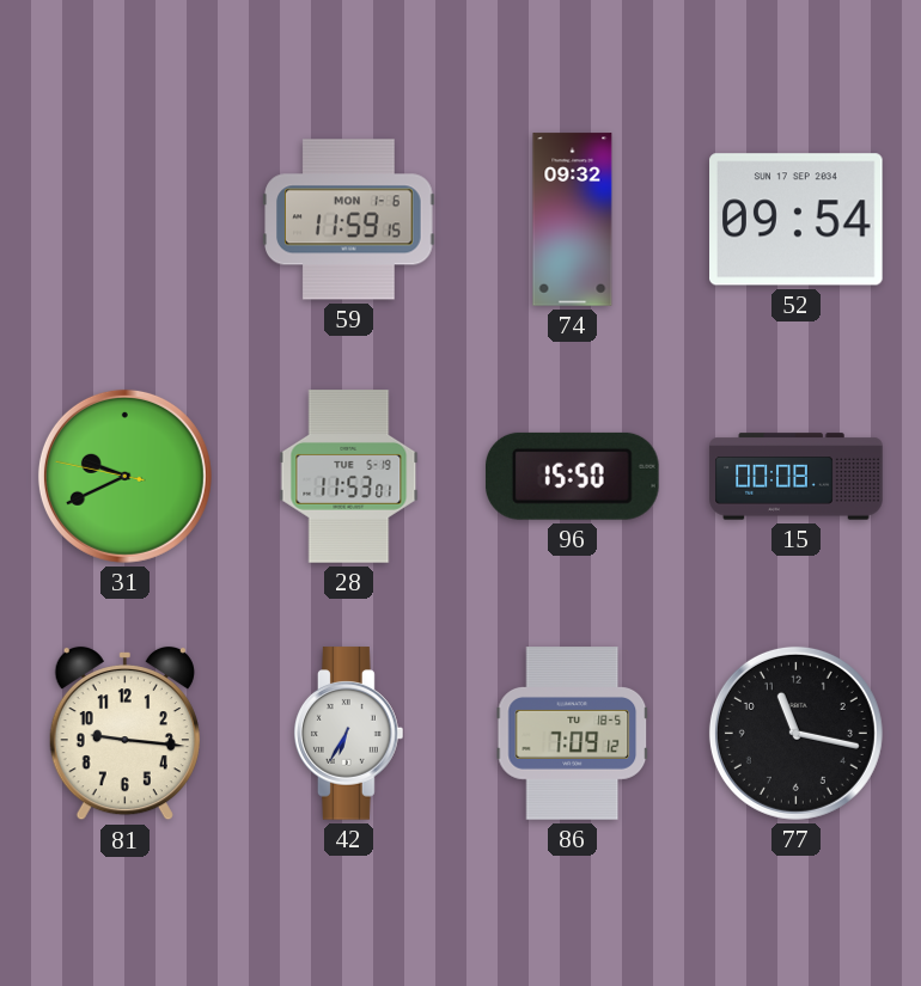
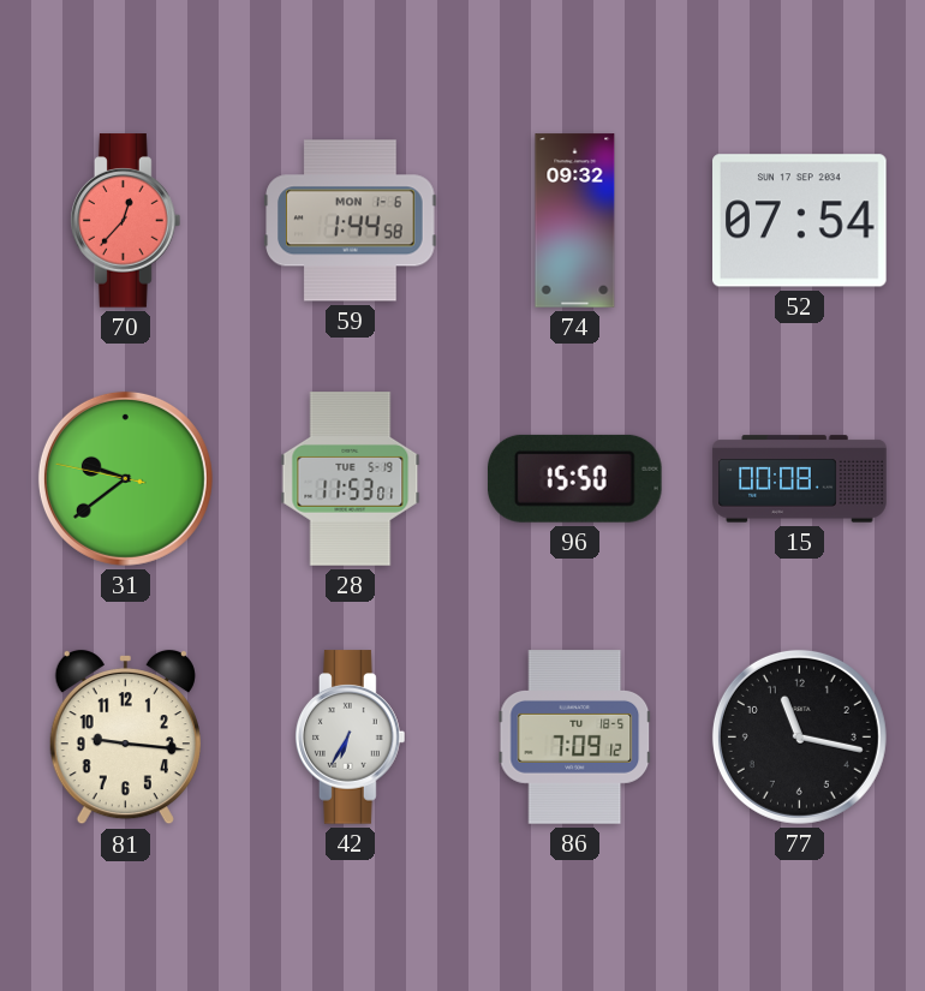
70: none -> 12:37
59: 11:59 -> 1:44
52: 09:54 -> 07:54
31: 9:40 -> 9:38
